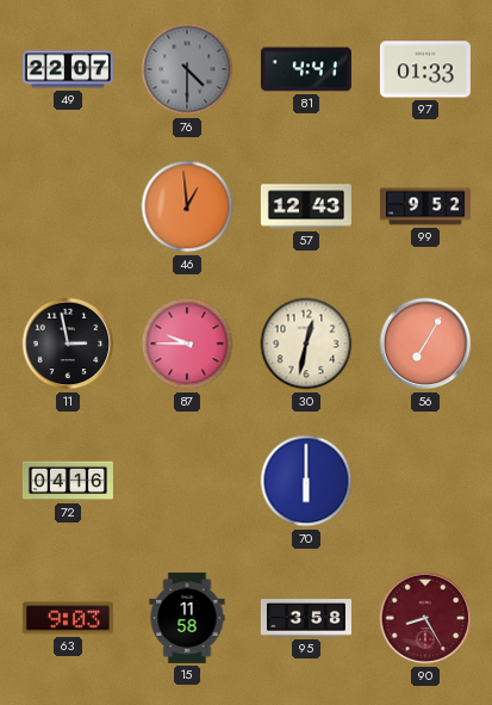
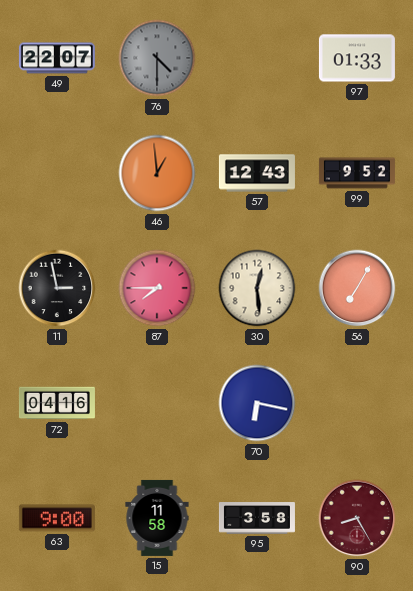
81: 4:41 -> none
87: 9:45 -> 7:45
30: 12:32 -> 12:29
70: 6:00 -> 6:17
63: 9:03 -> 9:00
